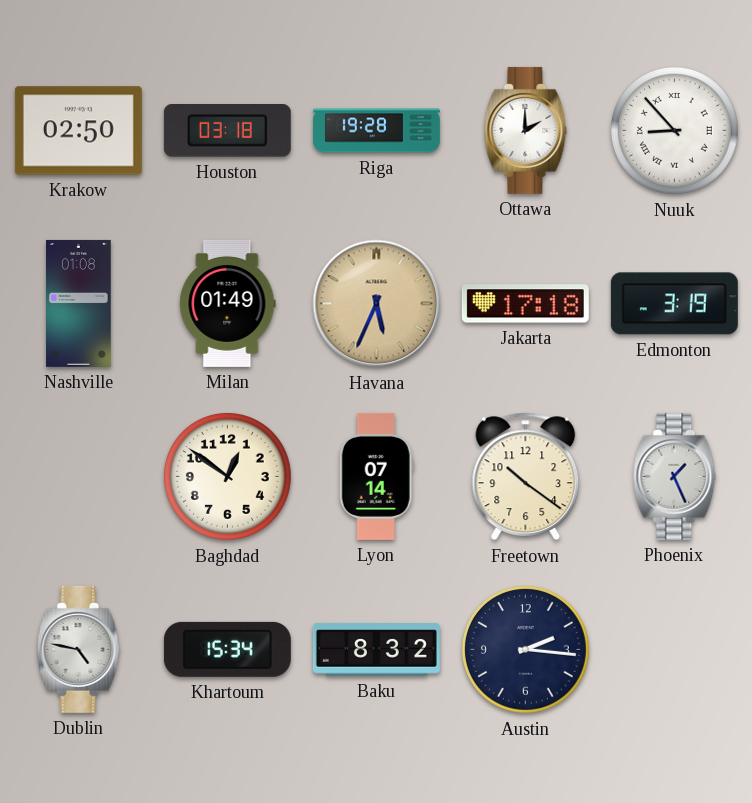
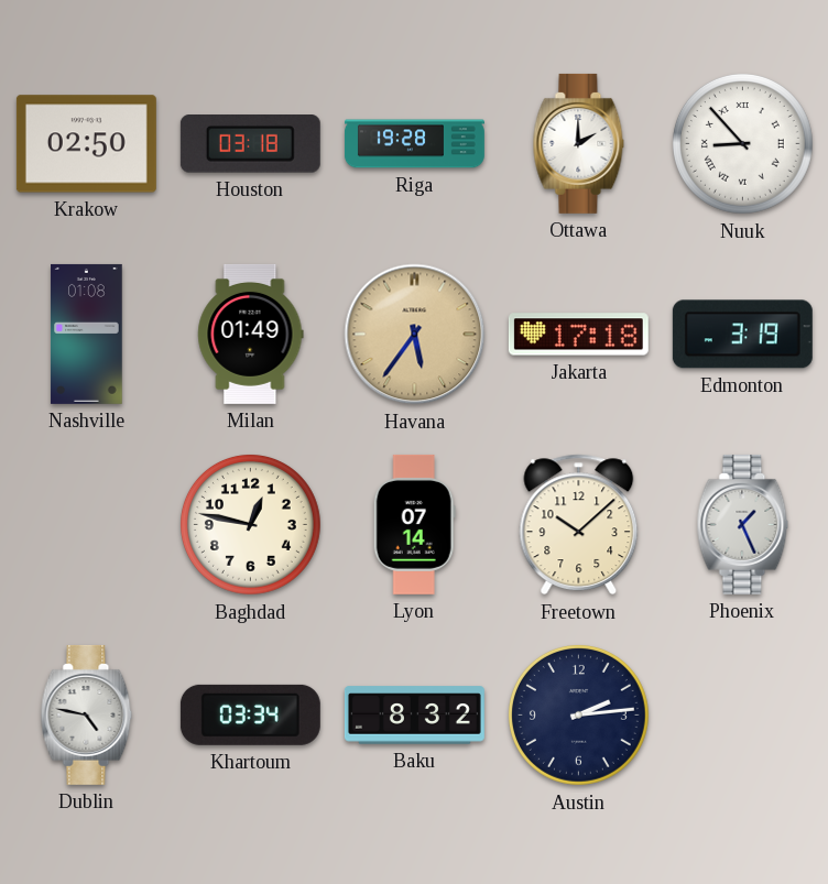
Havana: 5:34 -> 5:36
Baghdad: 12:51 -> 12:47
Freetown: 10:21 -> 10:08
Khartoum: 15:34 -> 03:34
Austin: 2:16 -> 2:14
